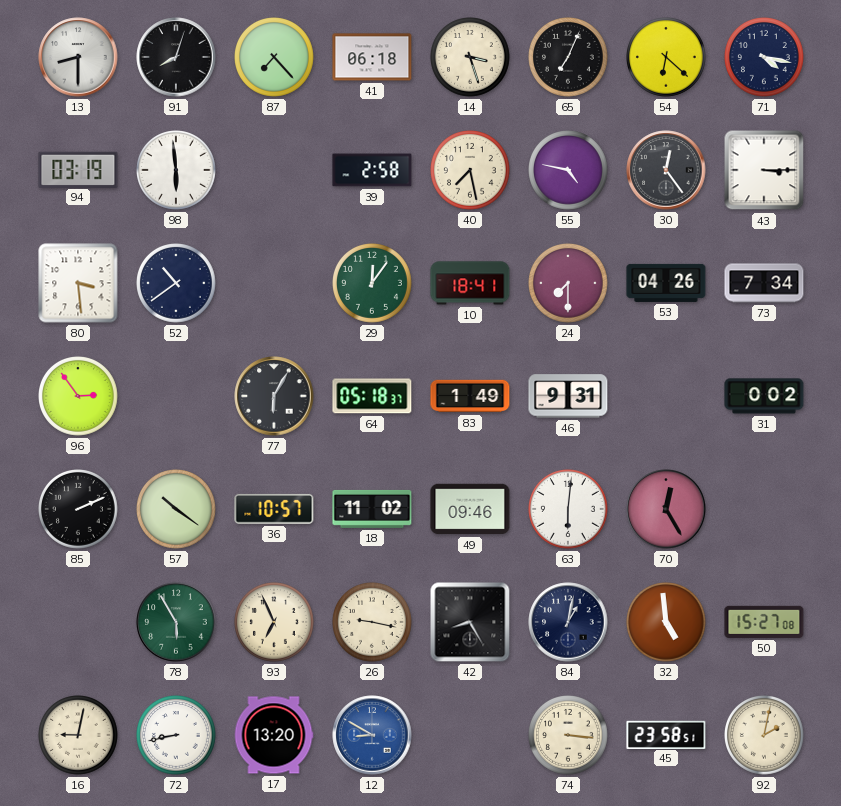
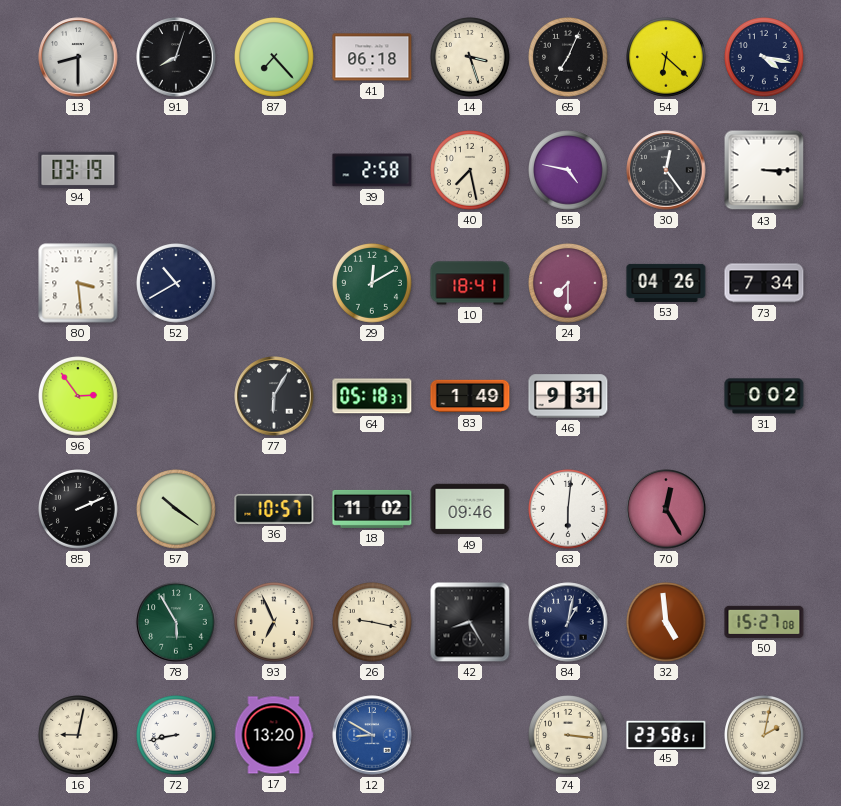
98: 5:59 -> none
52: 10:39 -> 10:40
29: 12:06 -> 12:10
